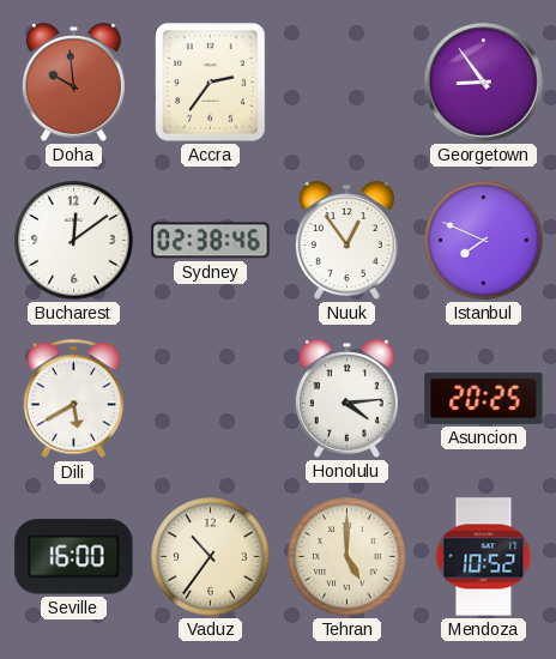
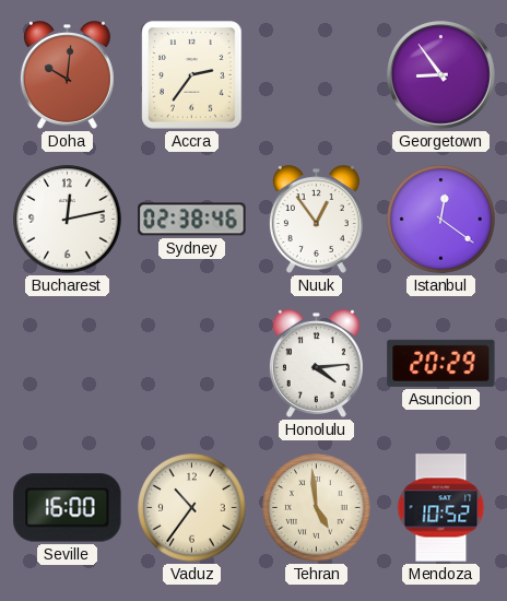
Doha: 9:59 -> 10:01
Bucharest: 12:09 -> 12:13
Istanbul: 7:49 -> 12:21
Dili: 5:40 -> none
Asuncion: 20:25 -> 20:29
Tehran: 5:00 -> 4:59
